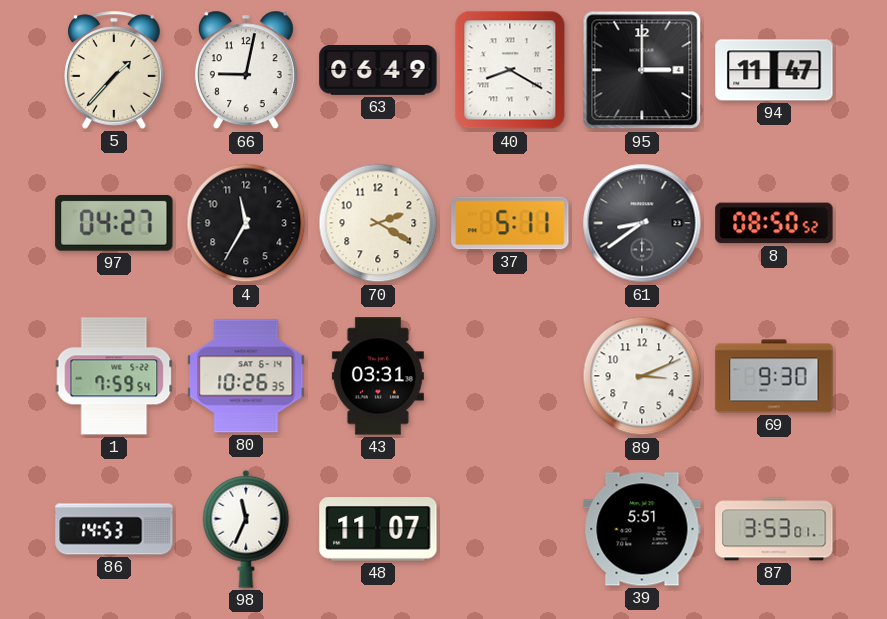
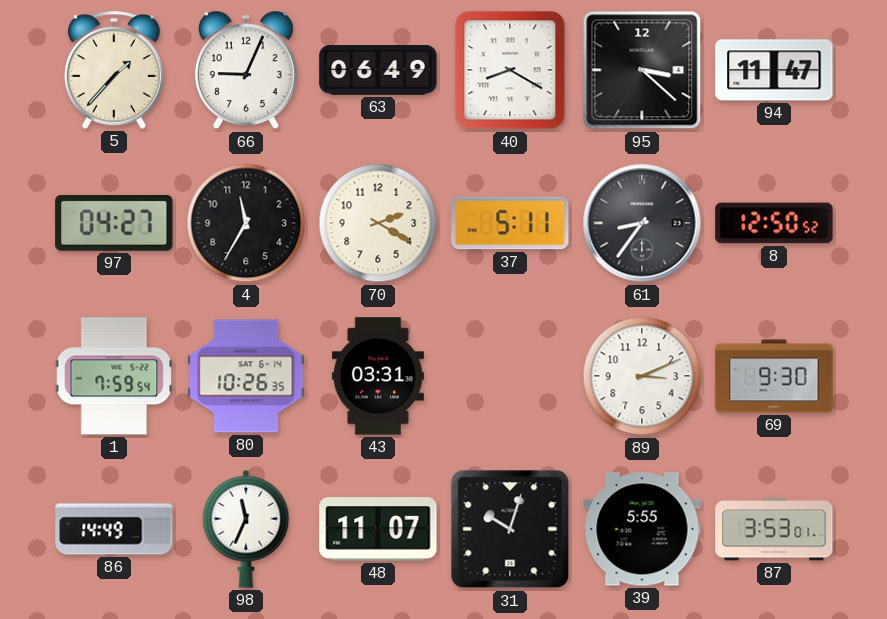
66: 9:02 -> 9:04
95: 3:00 -> 3:22
61: 8:39 -> 8:36
8: 08:50 -> 12:50
86: 14:53 -> 14:49
31: none -> 10:03
39: 5:51 -> 5:55
